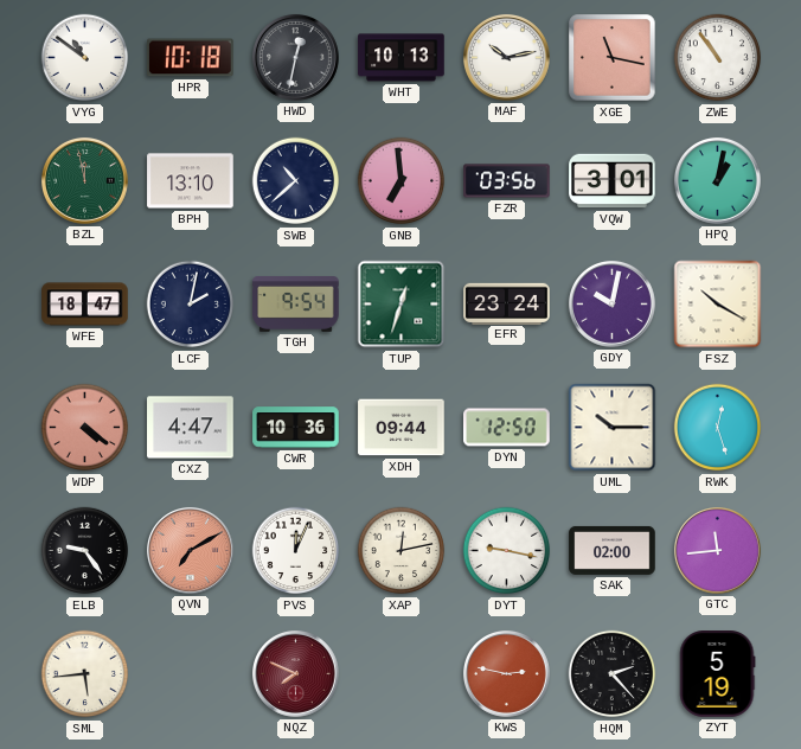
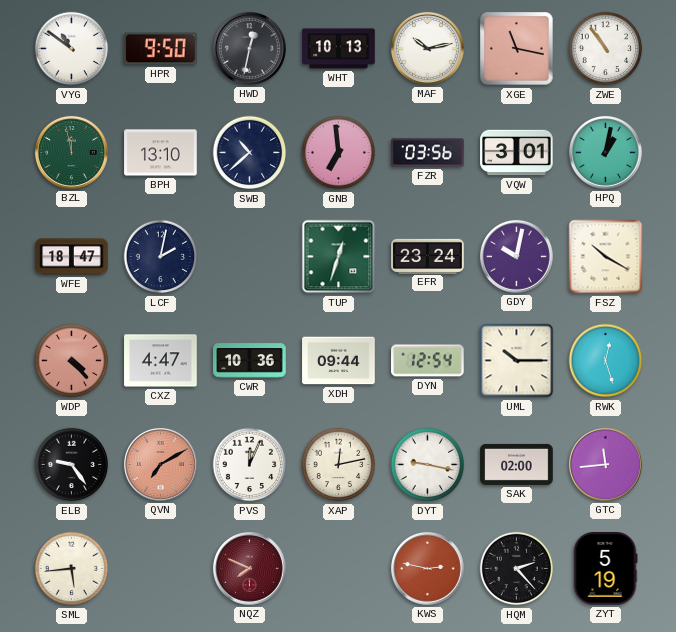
HPR: 10:18 -> 9:50
TGH: 9:54 -> none
WDP: 4:21 -> 4:23
DYN: 12:50 -> 12:54
